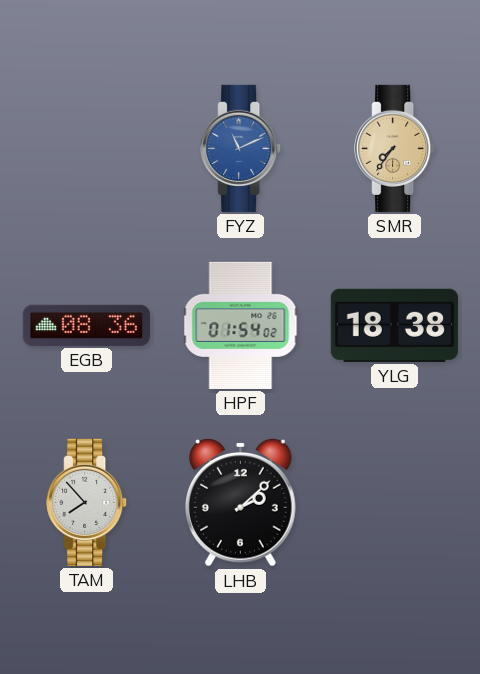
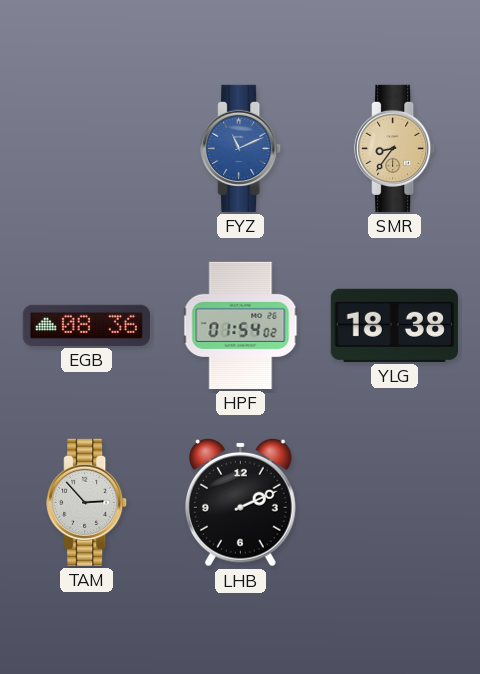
SMR: 7:36 -> 8:36
TAM: 7:53 -> 2:53
LHB: 2:08 -> 2:11
